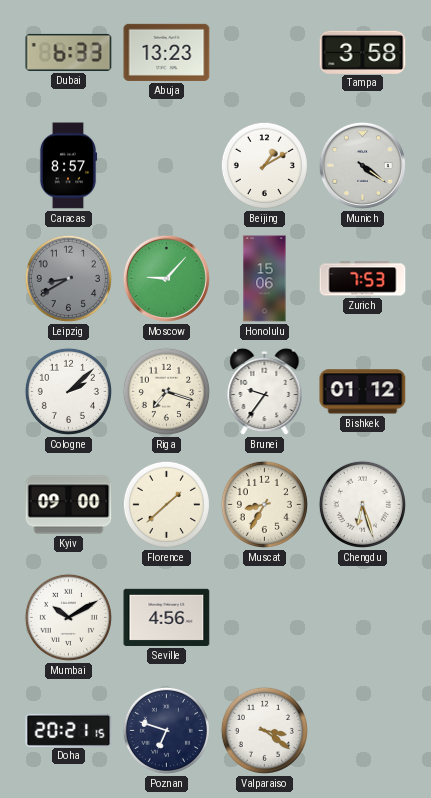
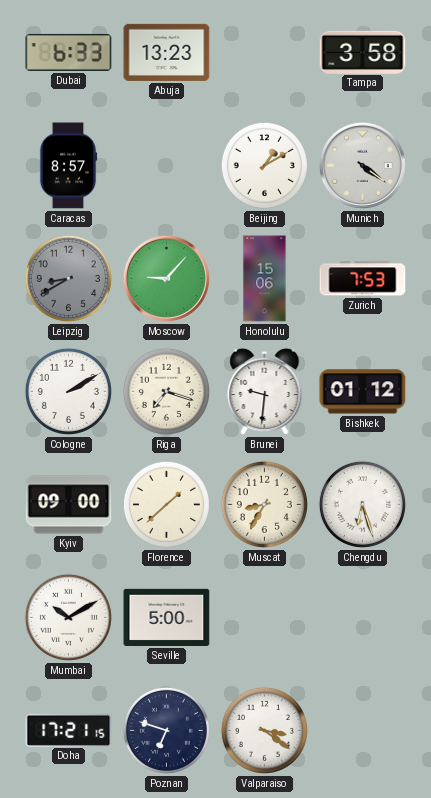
Cologne: 2:08 -> 2:10
Brunei: 9:36 -> 9:31
Seville: 4:56 -> 5:00
Doha: 20:21 -> 17:21
